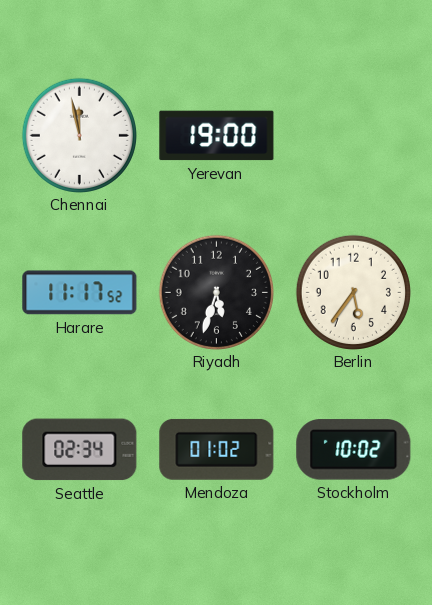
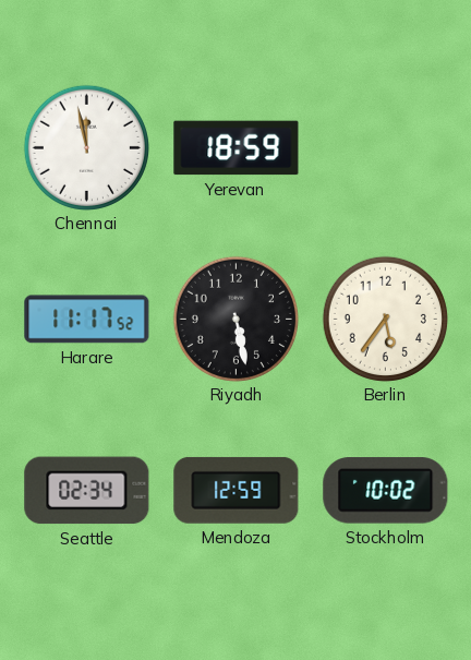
Yerevan: 19:00 -> 18:59
Riyadh: 5:33 -> 5:28
Mendoza: 01:02 -> 12:59
